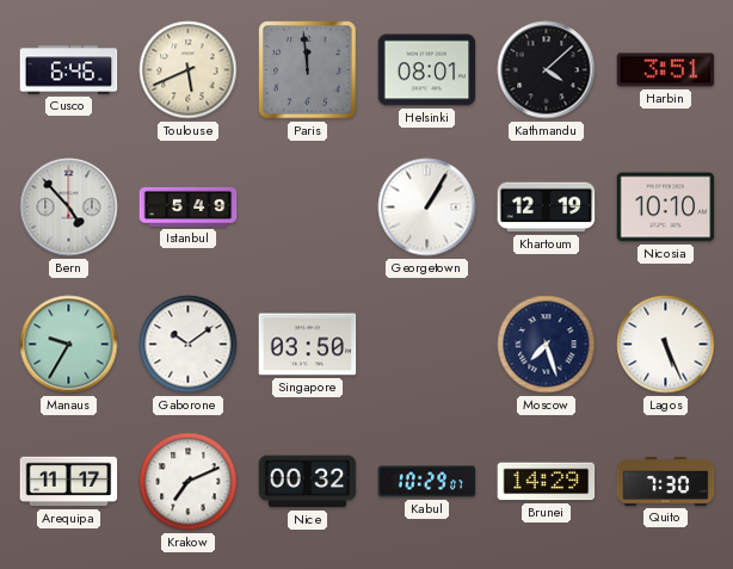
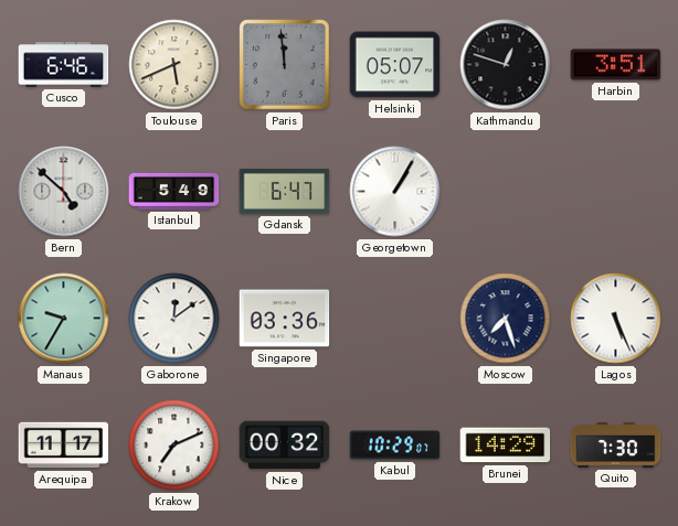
Helsinki: 08:01 -> 05:07
Kathmandu: 4:08 -> 12:48
Bern: 4:53 -> 4:52
Gdansk: none -> 6:47
Khartoum: 12:19 -> none
Nicosia: 10:10 -> none
Gaborone: 10:09 -> 12:09
Singapore: 03:50 -> 03:36
